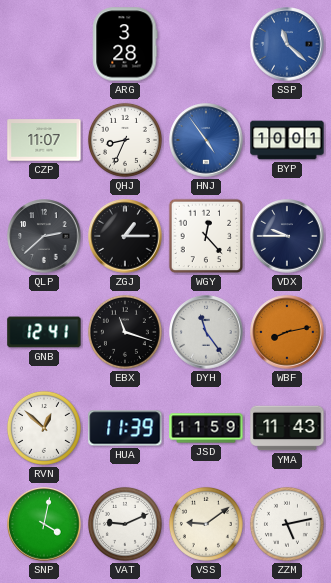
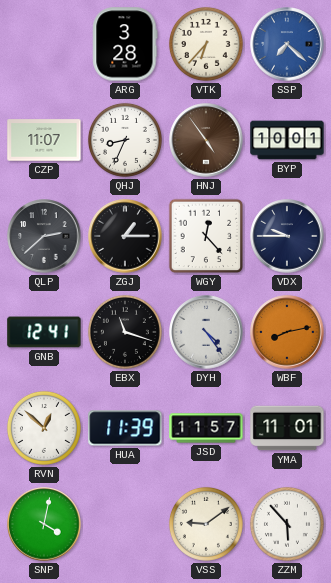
VTK: none -> 6:37
SSP: 11:22 -> 7:22
HNJ dial: blue -> brown
DYH: 11:24 -> 4:24
JSD: 11:59 -> 11:57
YMA: 11:43 -> 11:01
VAT: 9:11 -> none
ZZM: 5:13 -> 5:53
